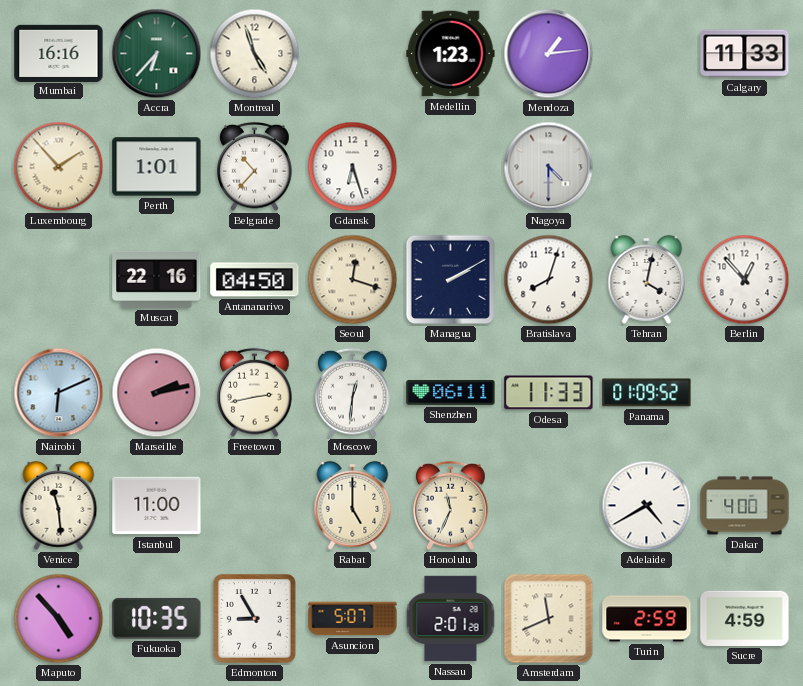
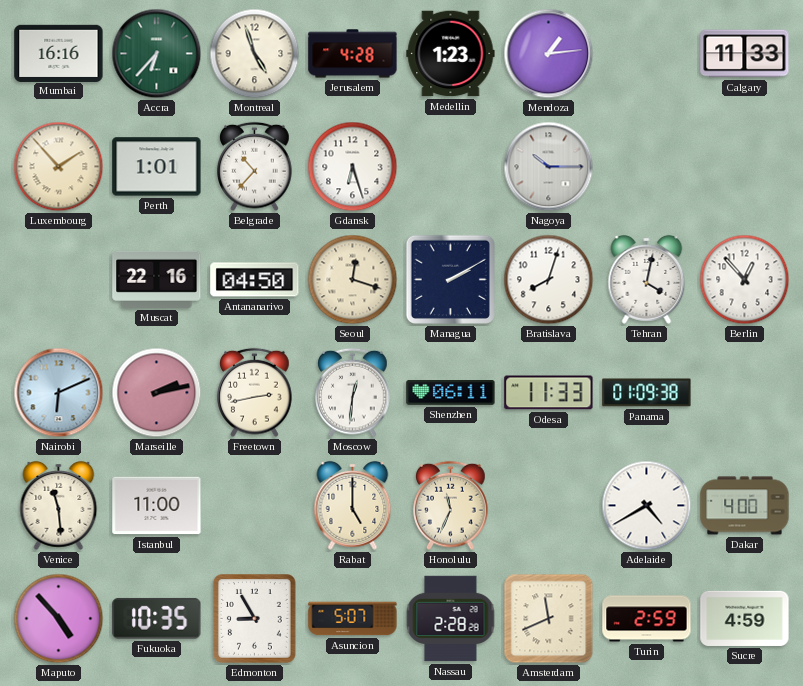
Jerusalem: none -> 4:28
Nagoya: 4:30 -> 10:15
Panama: 01:09:52 -> 01:09:38
Nassau: 2:01 -> 2:28
